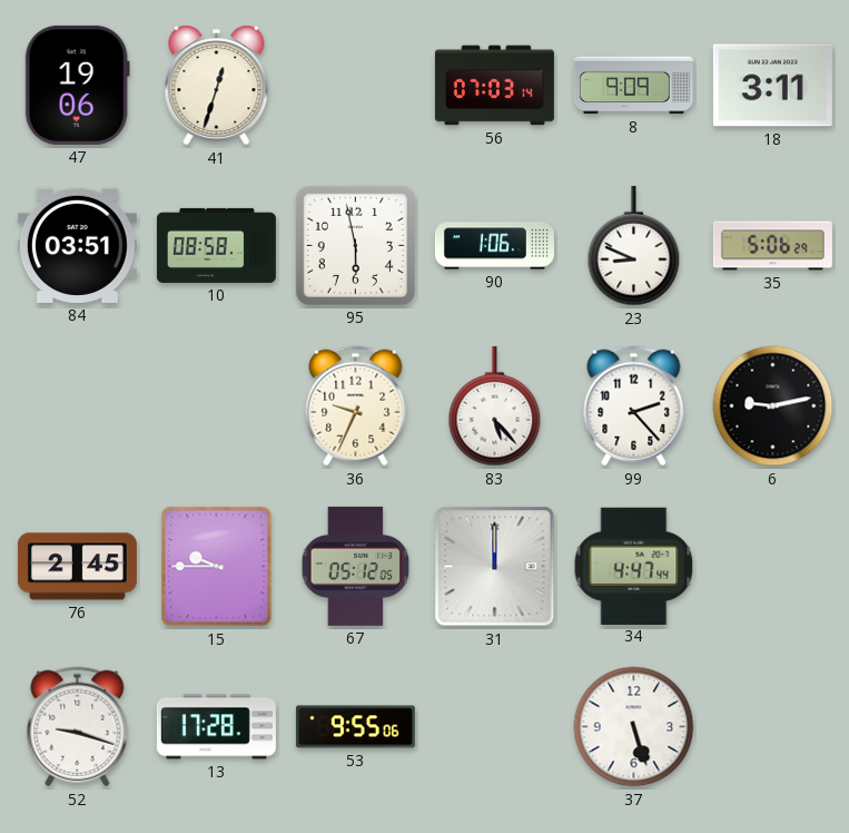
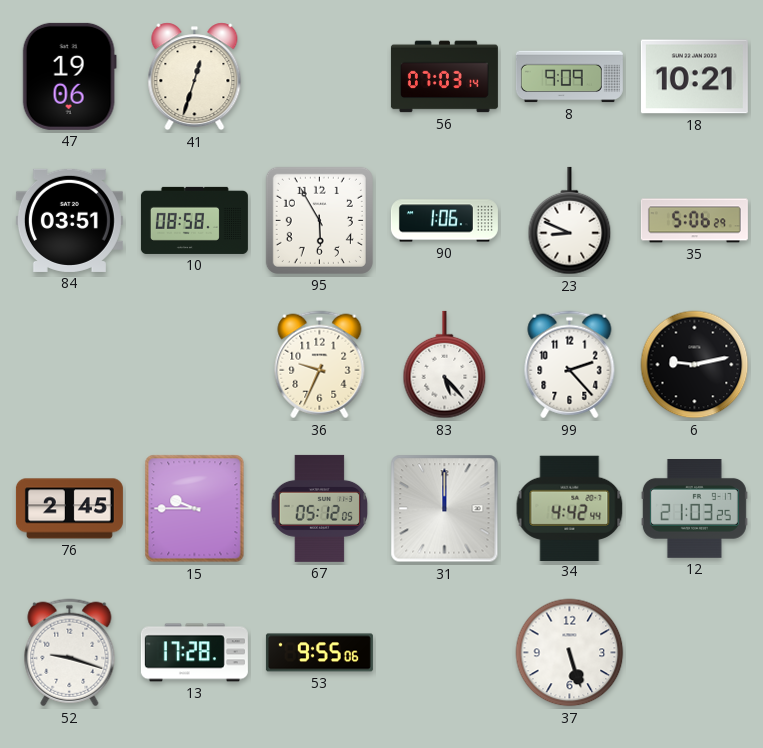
18: 3:11 -> 10:21
95: 5:58 -> 5:55
34: 4:47 -> 4:42
12: none -> 21:03
